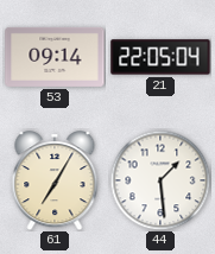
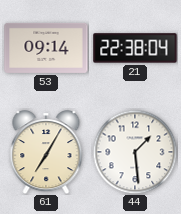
21: 22:05 -> 22:38
